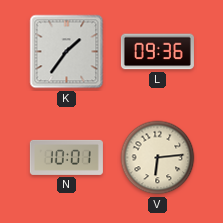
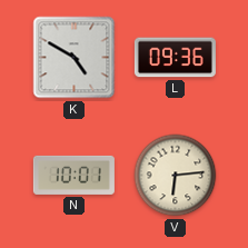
K: 1:36 -> 4:50
